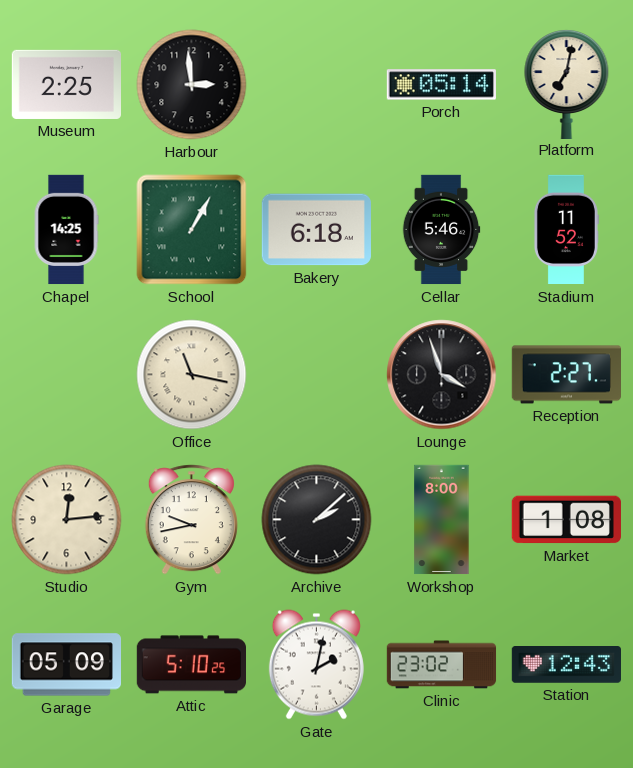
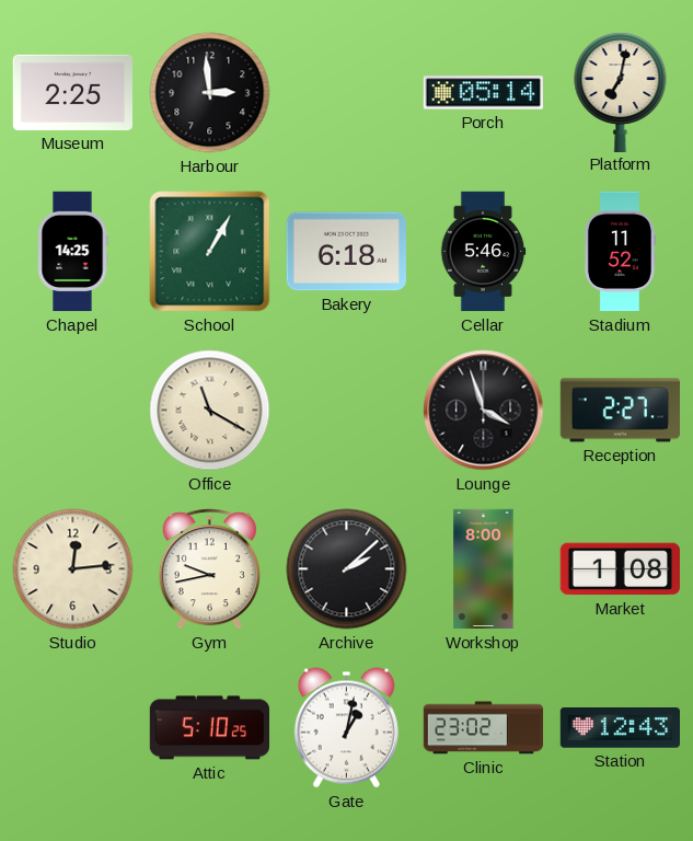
Office: 11:17 -> 11:20
Garage: 05:09 -> none
Gate: 2:02 -> 1:02
